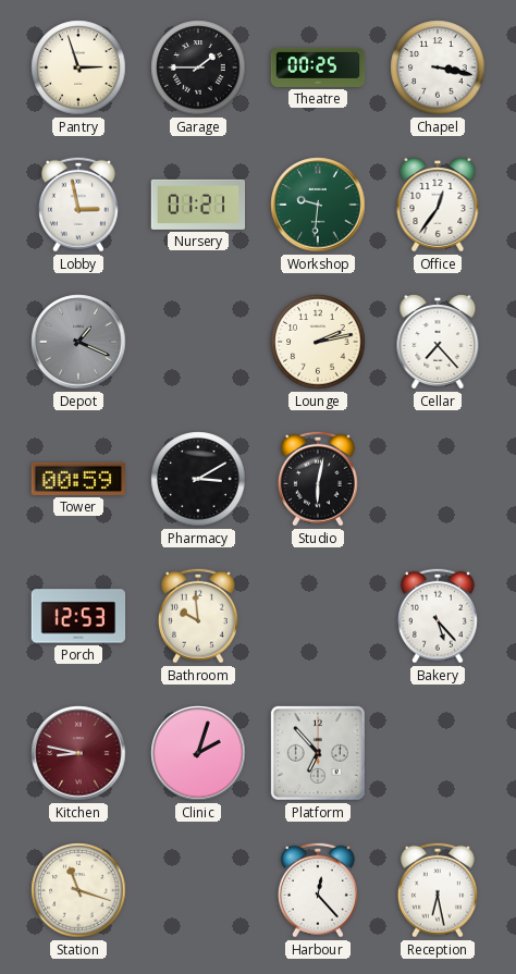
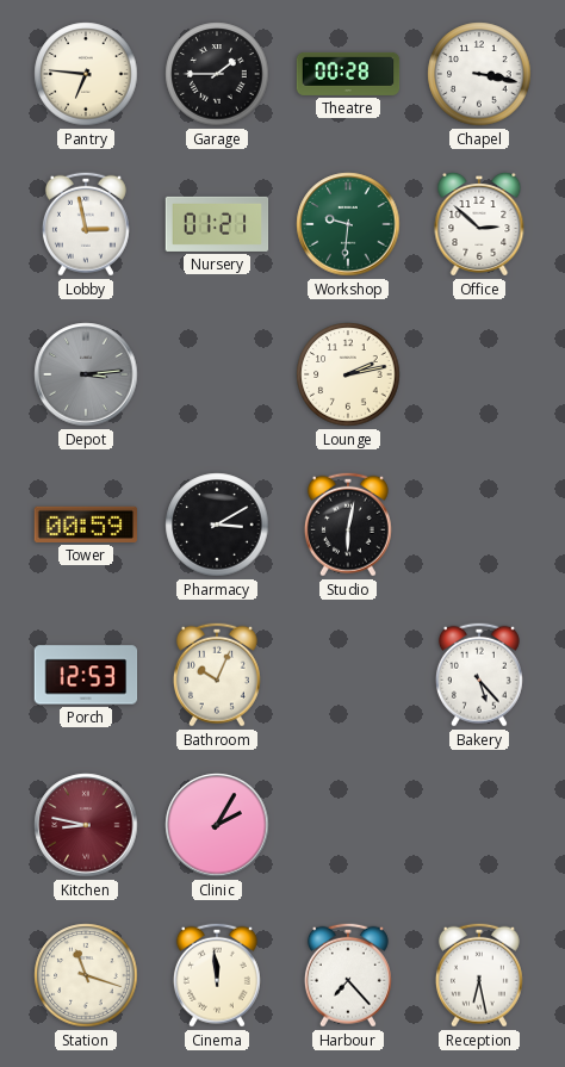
Pantry: 2:57 -> 6:46
Theatre: 00:25 -> 00:28
Office: 12:36 -> 2:52
Depot: 1:19 -> 3:14
Cellar: 7:23 -> none
Bathroom: 9:59 -> 10:04
Clinic: 2:03 -> 2:05
Platform: 6:53 -> none
Cinema: none -> 11:59
Harbour: 12:23 -> 7:23
